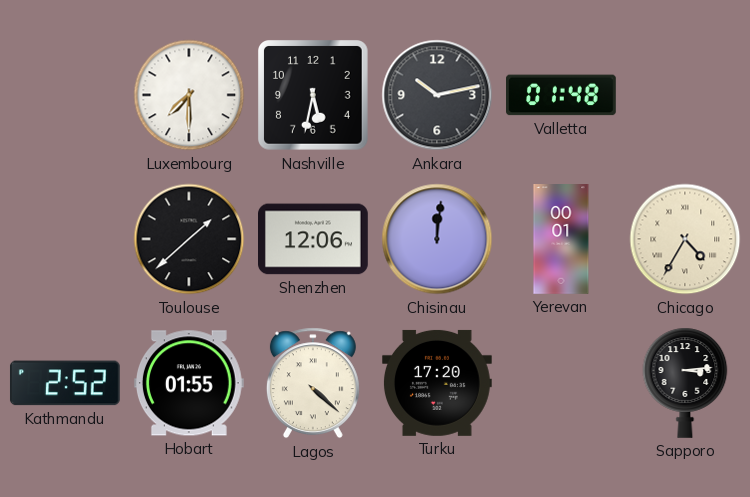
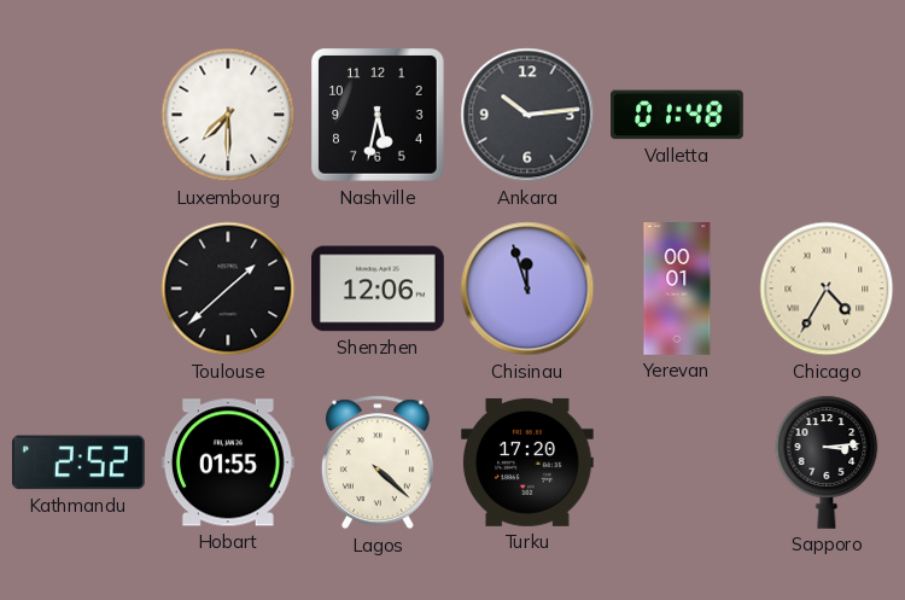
Ankara: 10:13 -> 10:14
Chisinau: 12:01 -> 11:57
